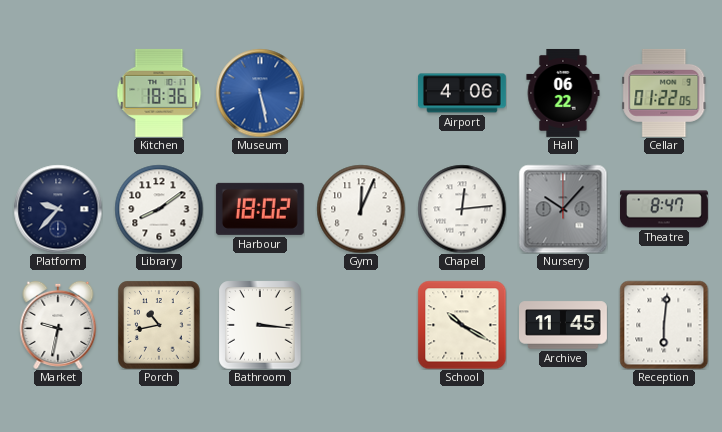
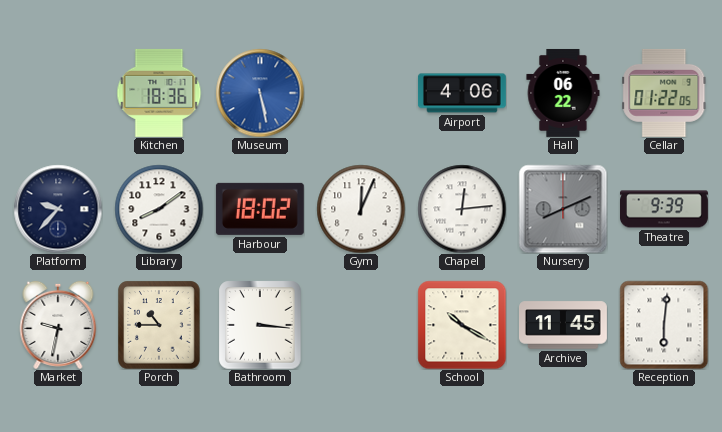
Nursery: 10:07 -> 8:11
Theatre: 8:47 -> 9:39
Porch: 10:43 -> 10:45
